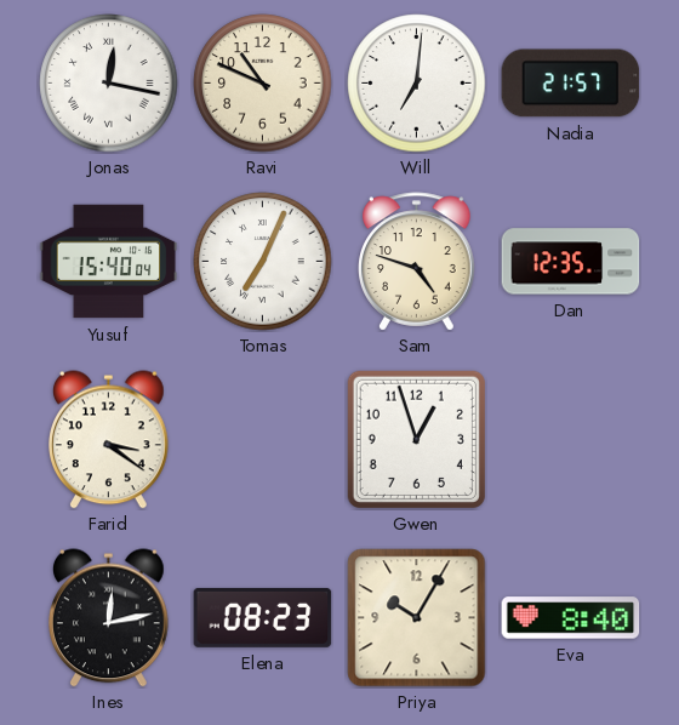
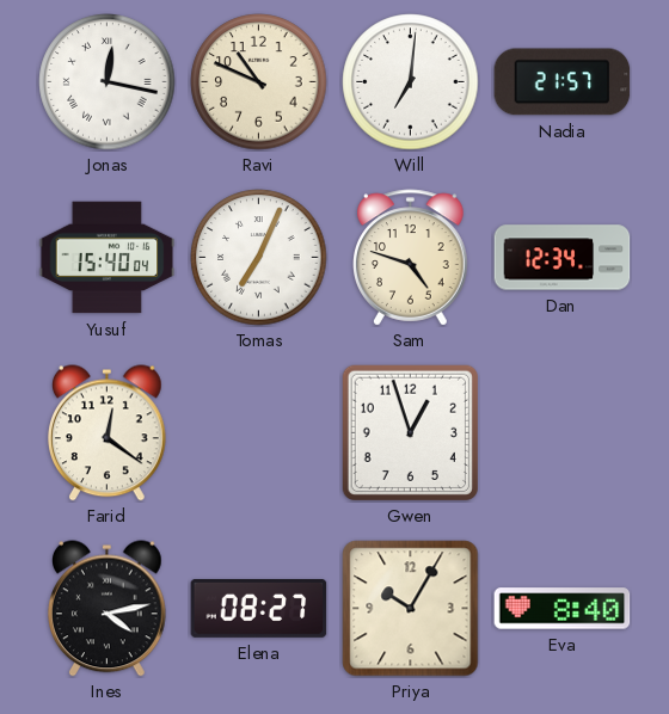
Dan: 12:35 -> 12:34
Farid: 3:21 -> 12:21
Ines: 12:13 -> 4:13
Elena: 08:23 -> 08:27
